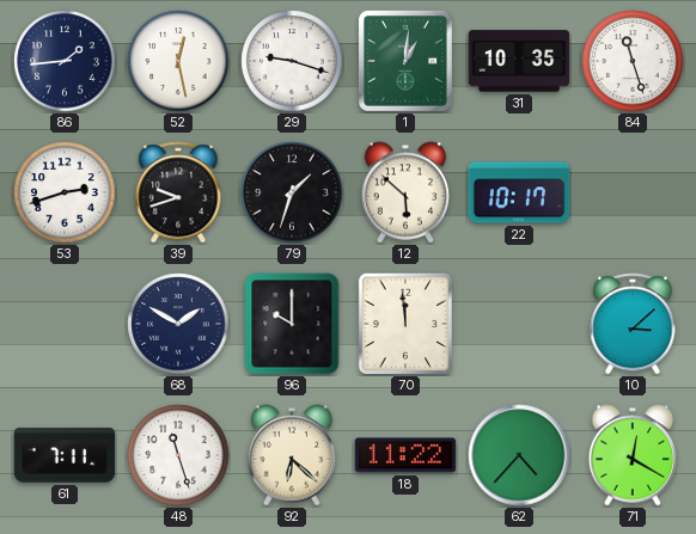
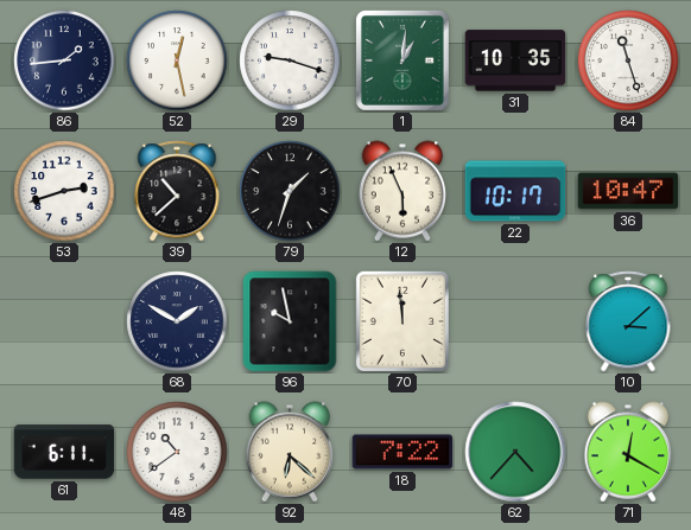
39: 9:42 -> 10:38
12: 5:52 -> 5:56
36: none -> 10:47
96: 10:00 -> 9:58
61: 7:11 -> 6:11
48: 11:27 -> 10:39
18: 11:22 -> 7:22
